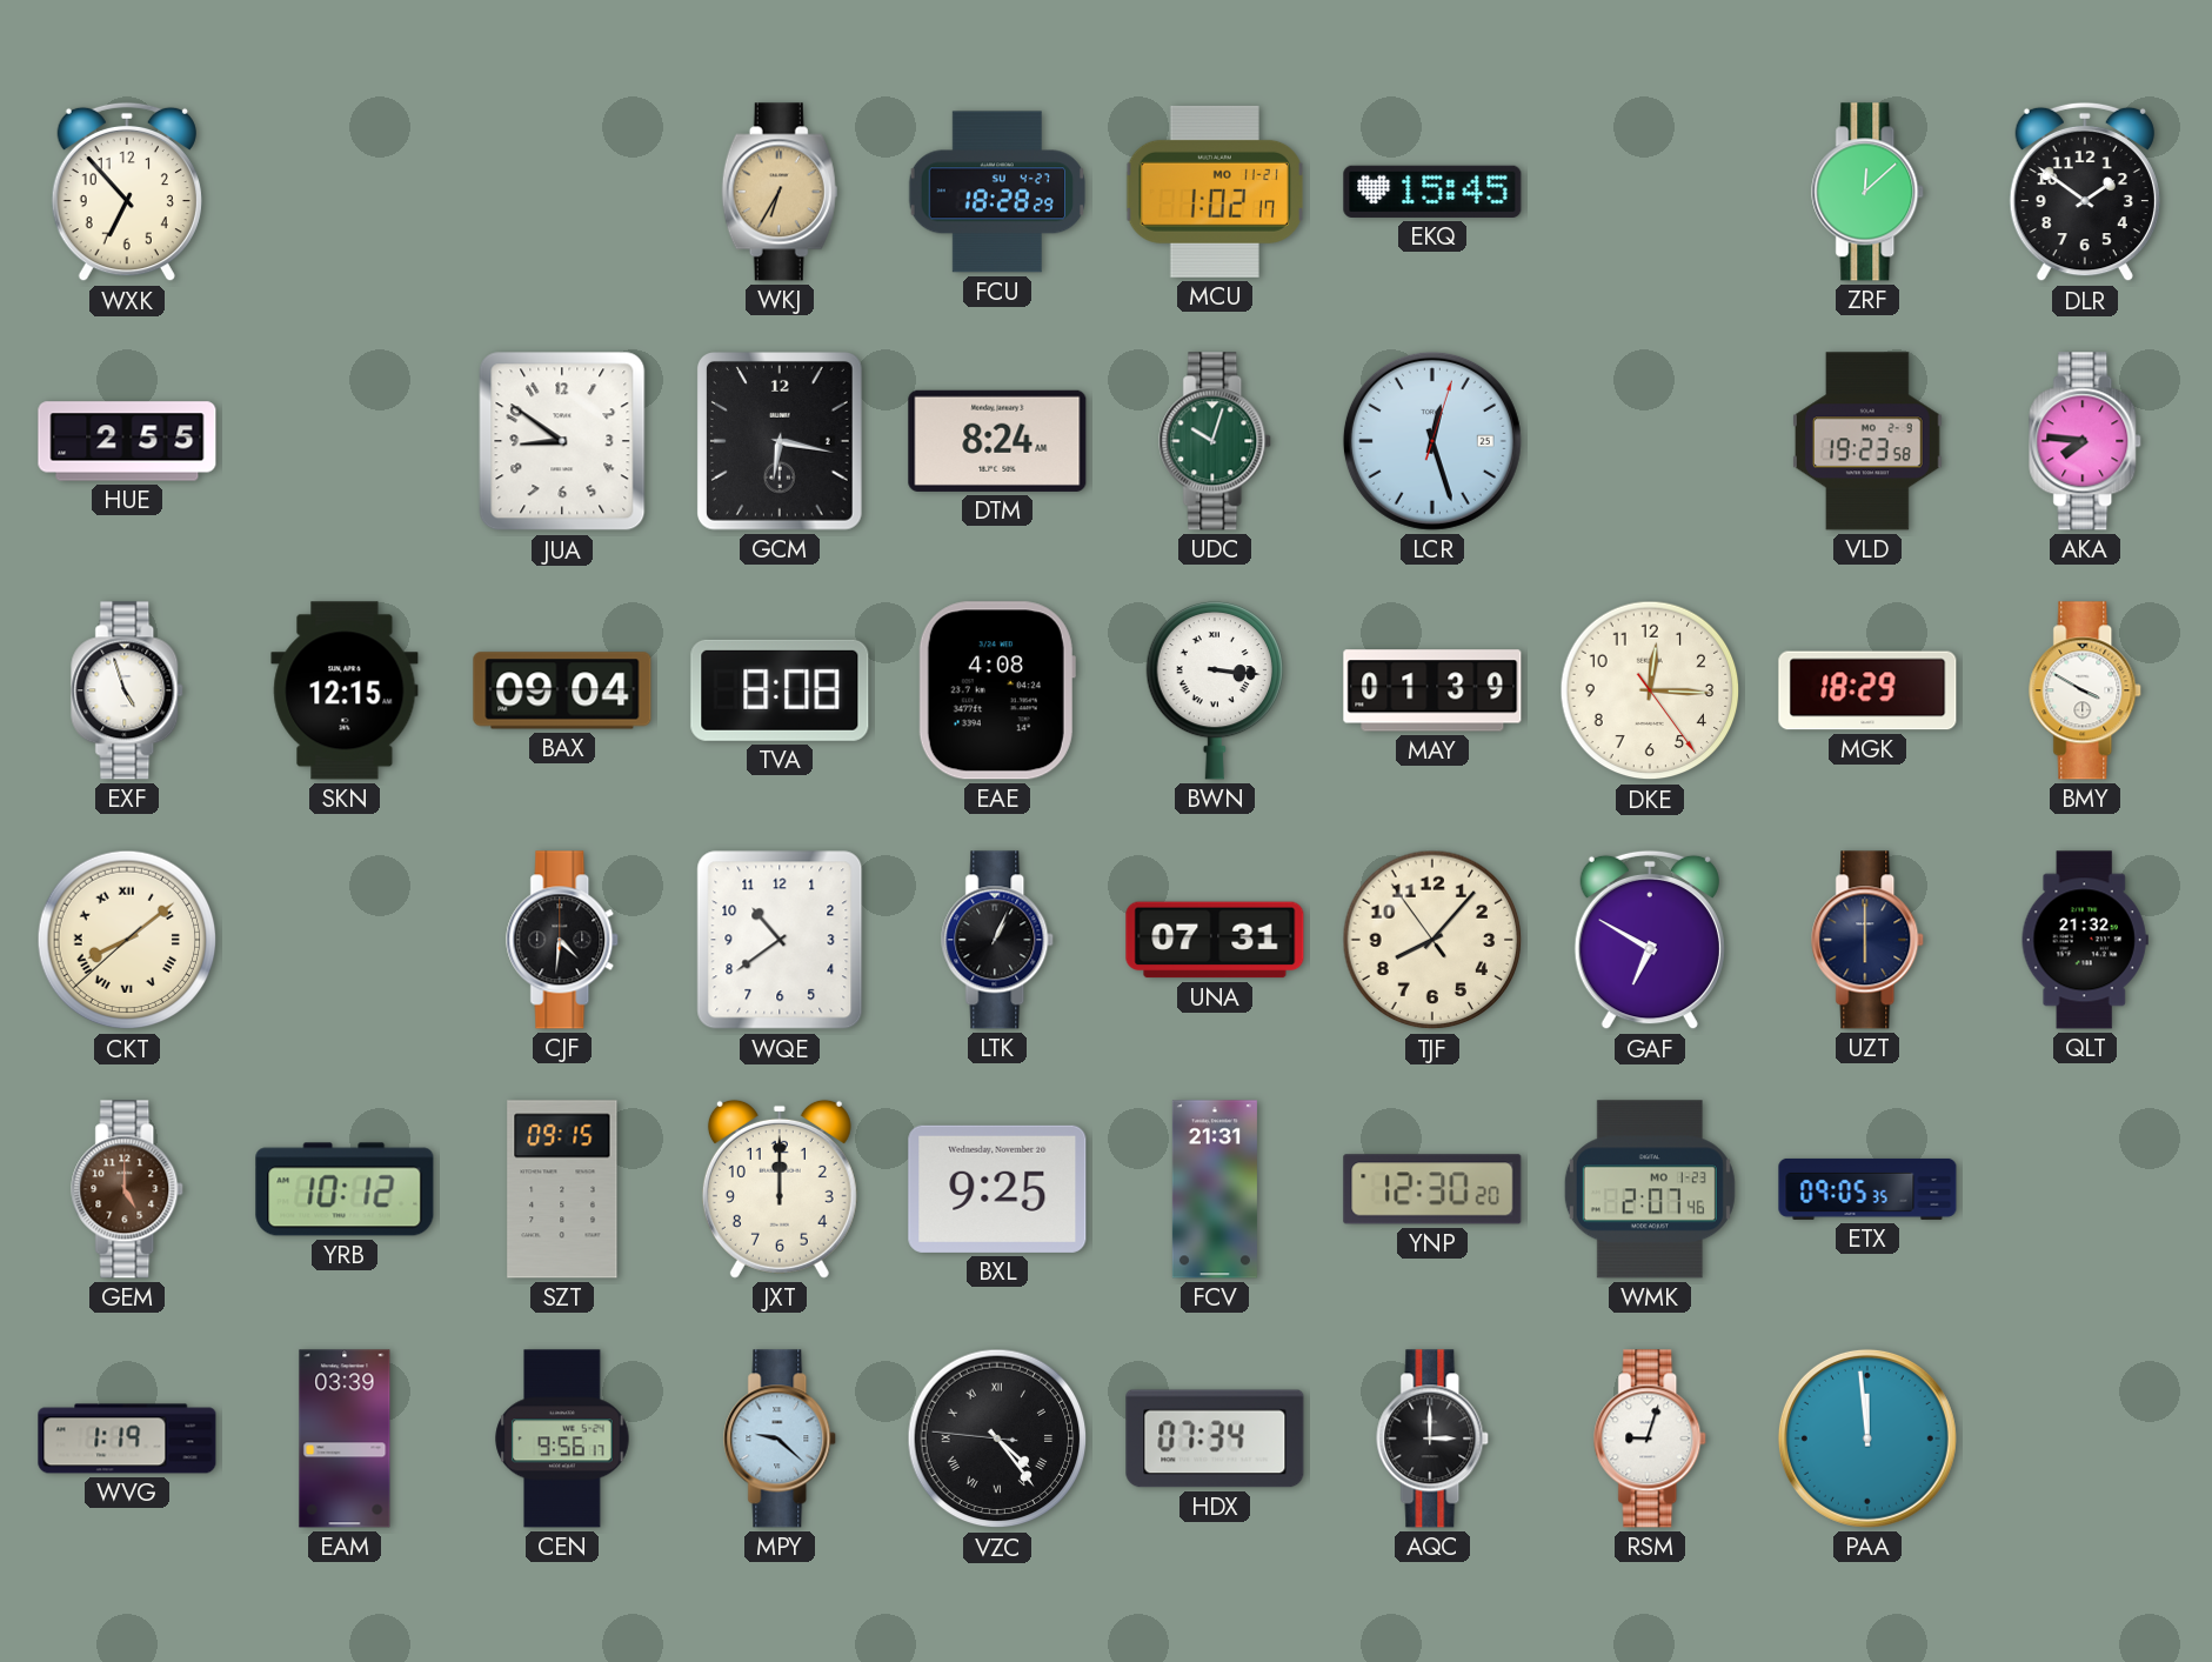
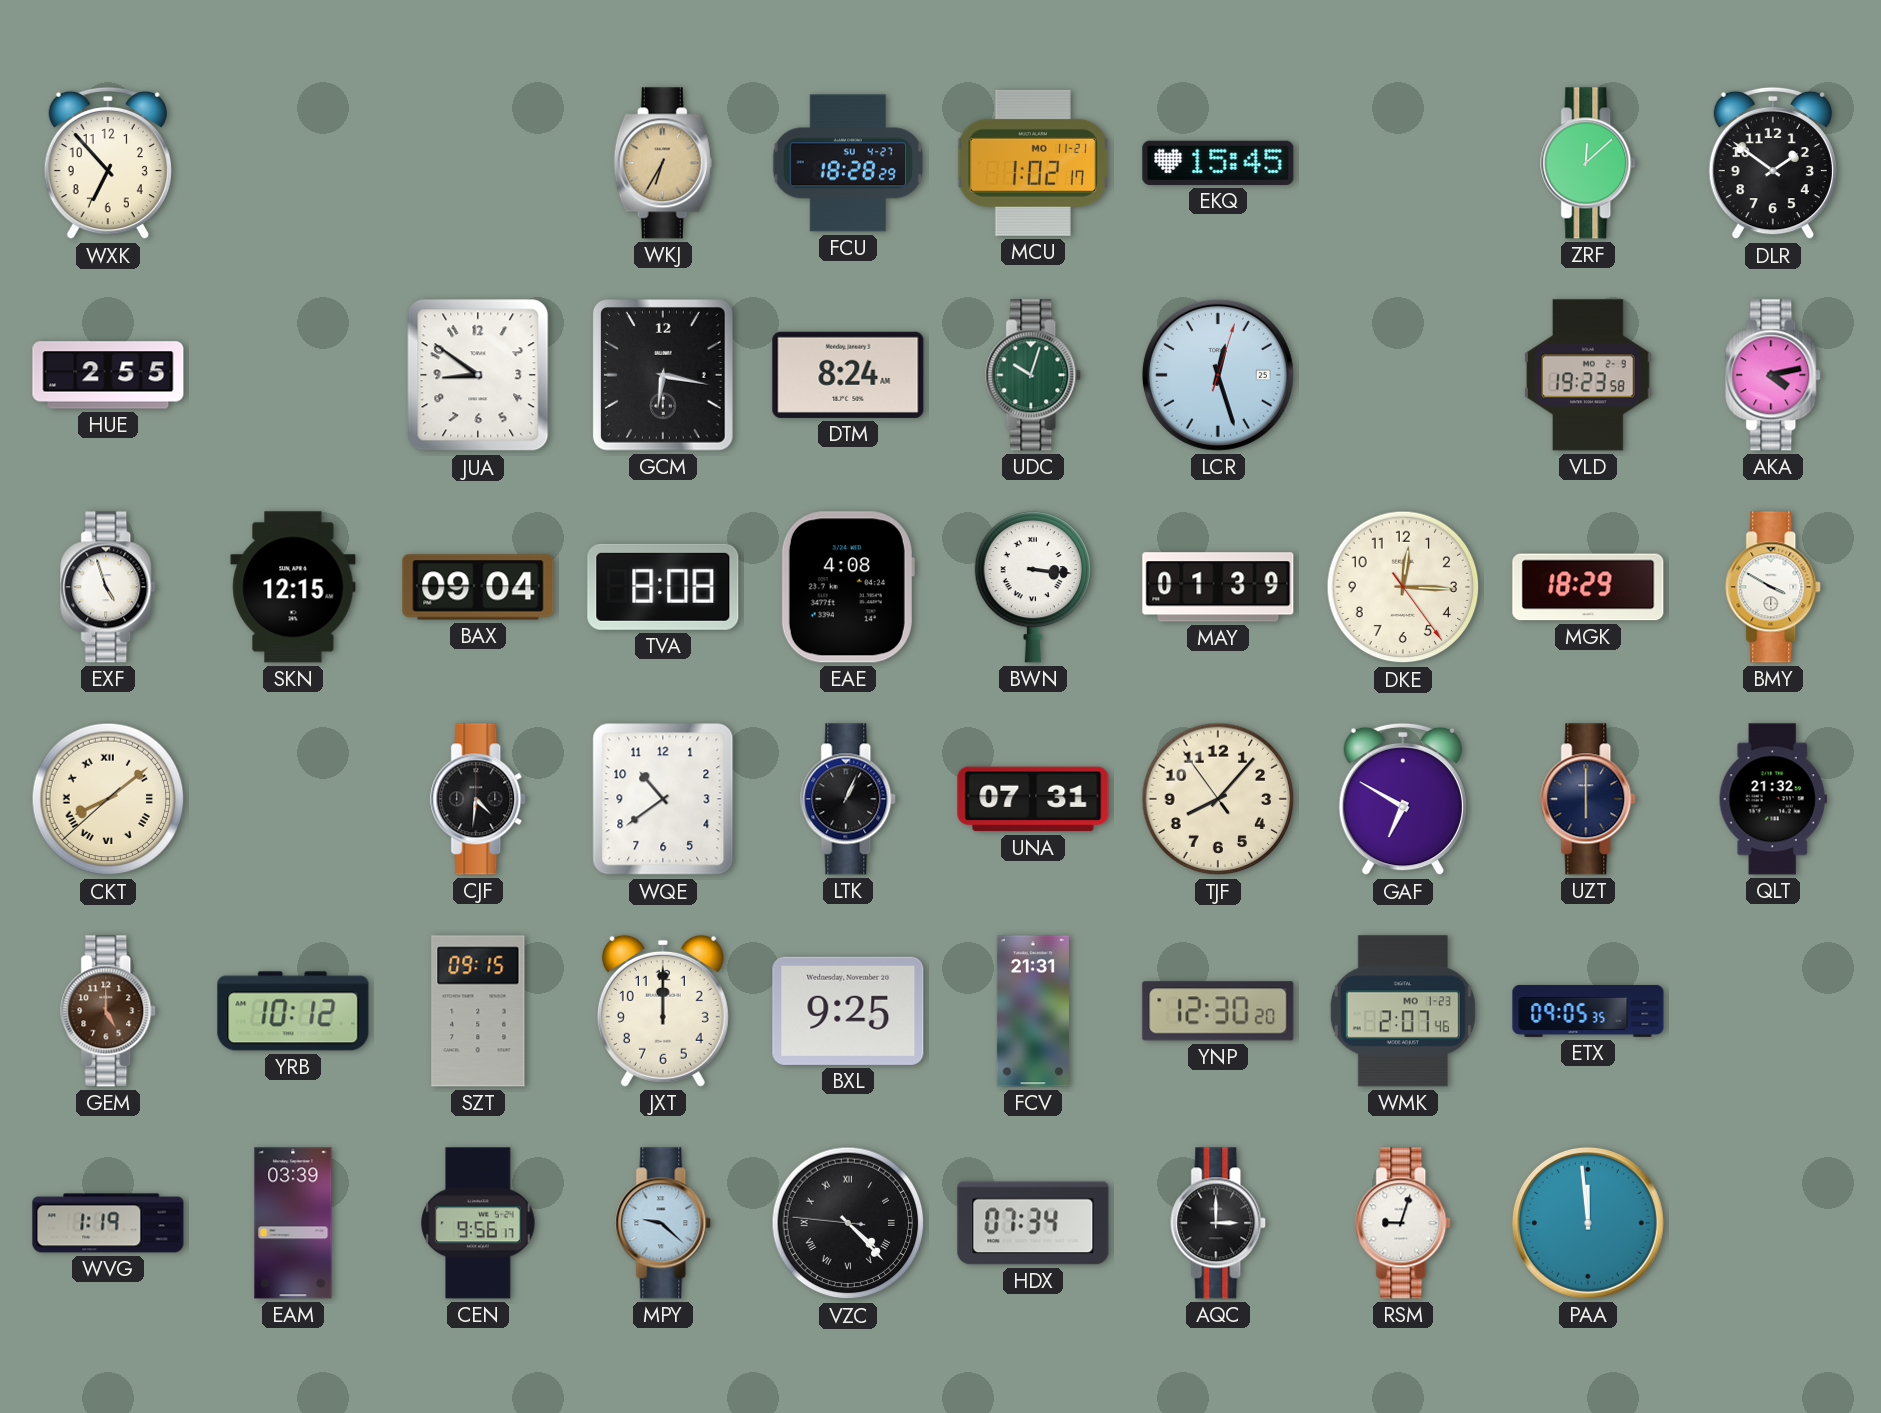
AKA: 7:46 -> 4:13
VZC: 4:23 -> 4:22
